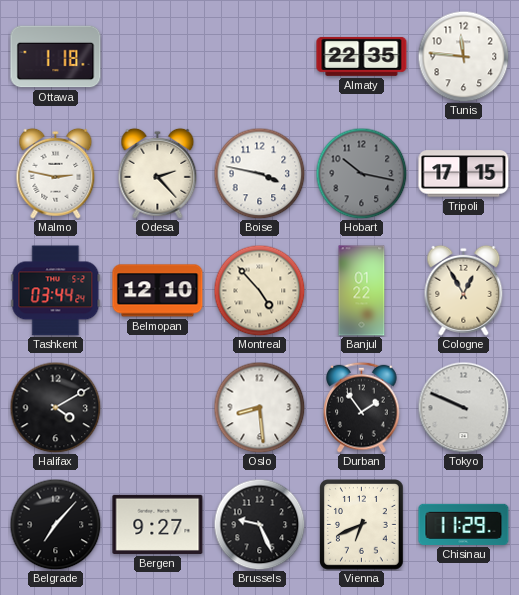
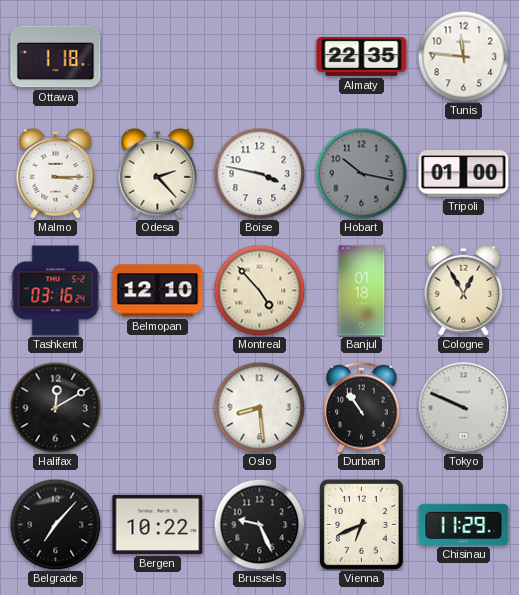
Malmo: 2:47 -> 3:15
Tripoli: 17:15 -> 01:00
Tashkent: 03:44 -> 03:16
Banjul: 01:22 -> 01:18
Halifax: 4:10 -> 12:10
Durban: 1:54 -> 10:54
Bergen: 9:27 -> 10:22
